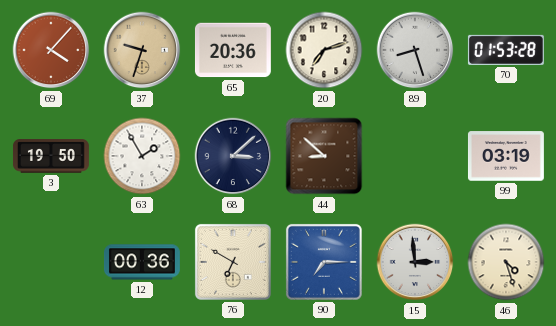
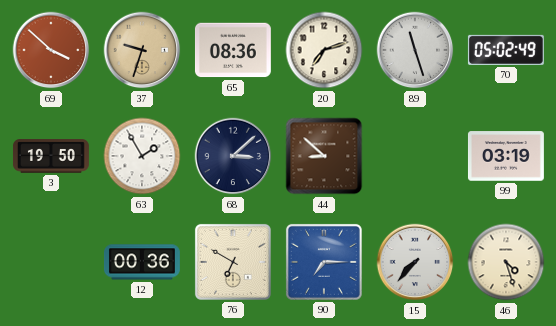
69: 4:07 -> 3:52
65: 20:36 -> 08:36
89: 8:27 -> 11:27
70: 01:53 -> 05:02
15: 2:59 -> 7:37
